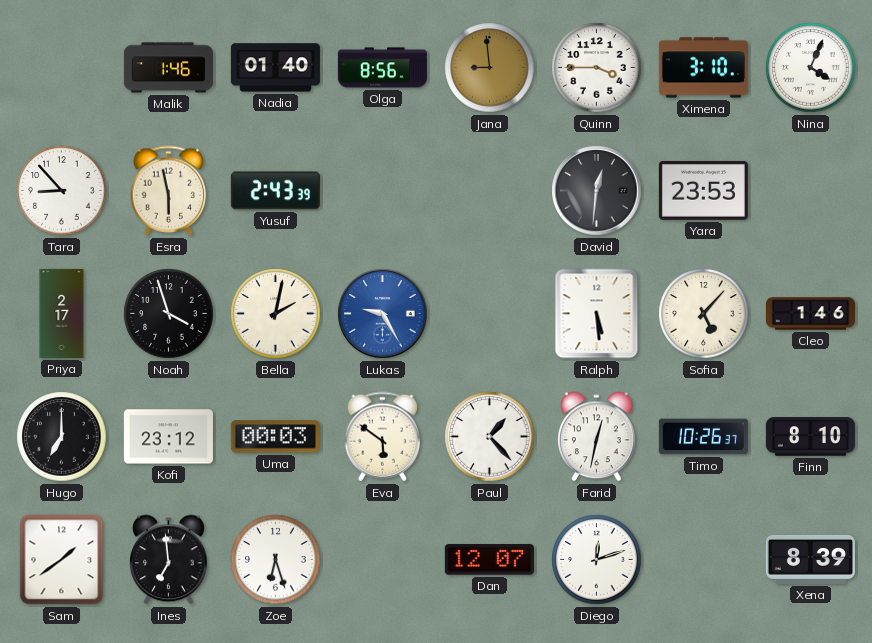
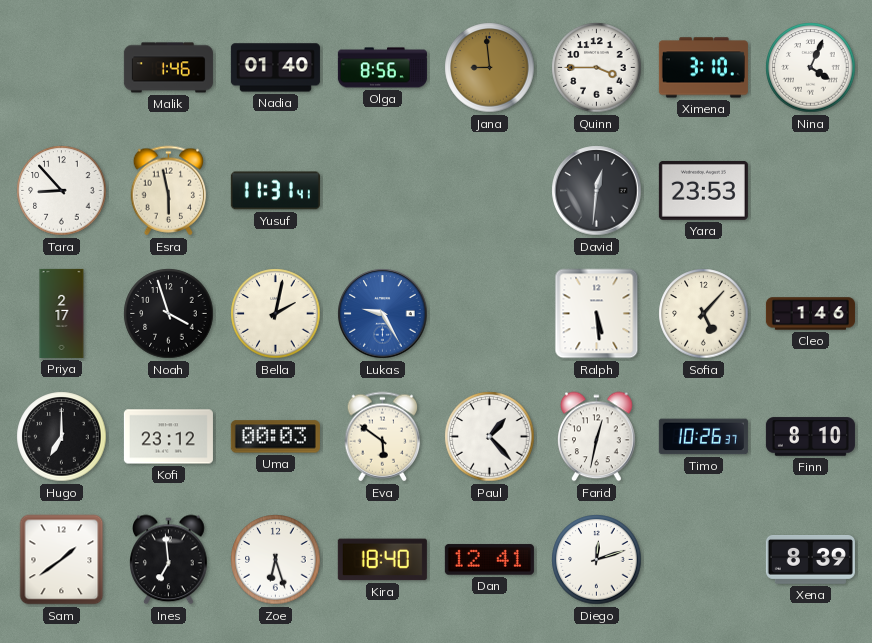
Yusuf: 2:43 -> 11:31
Kira: none -> 18:40
Dan: 12:07 -> 12:41
